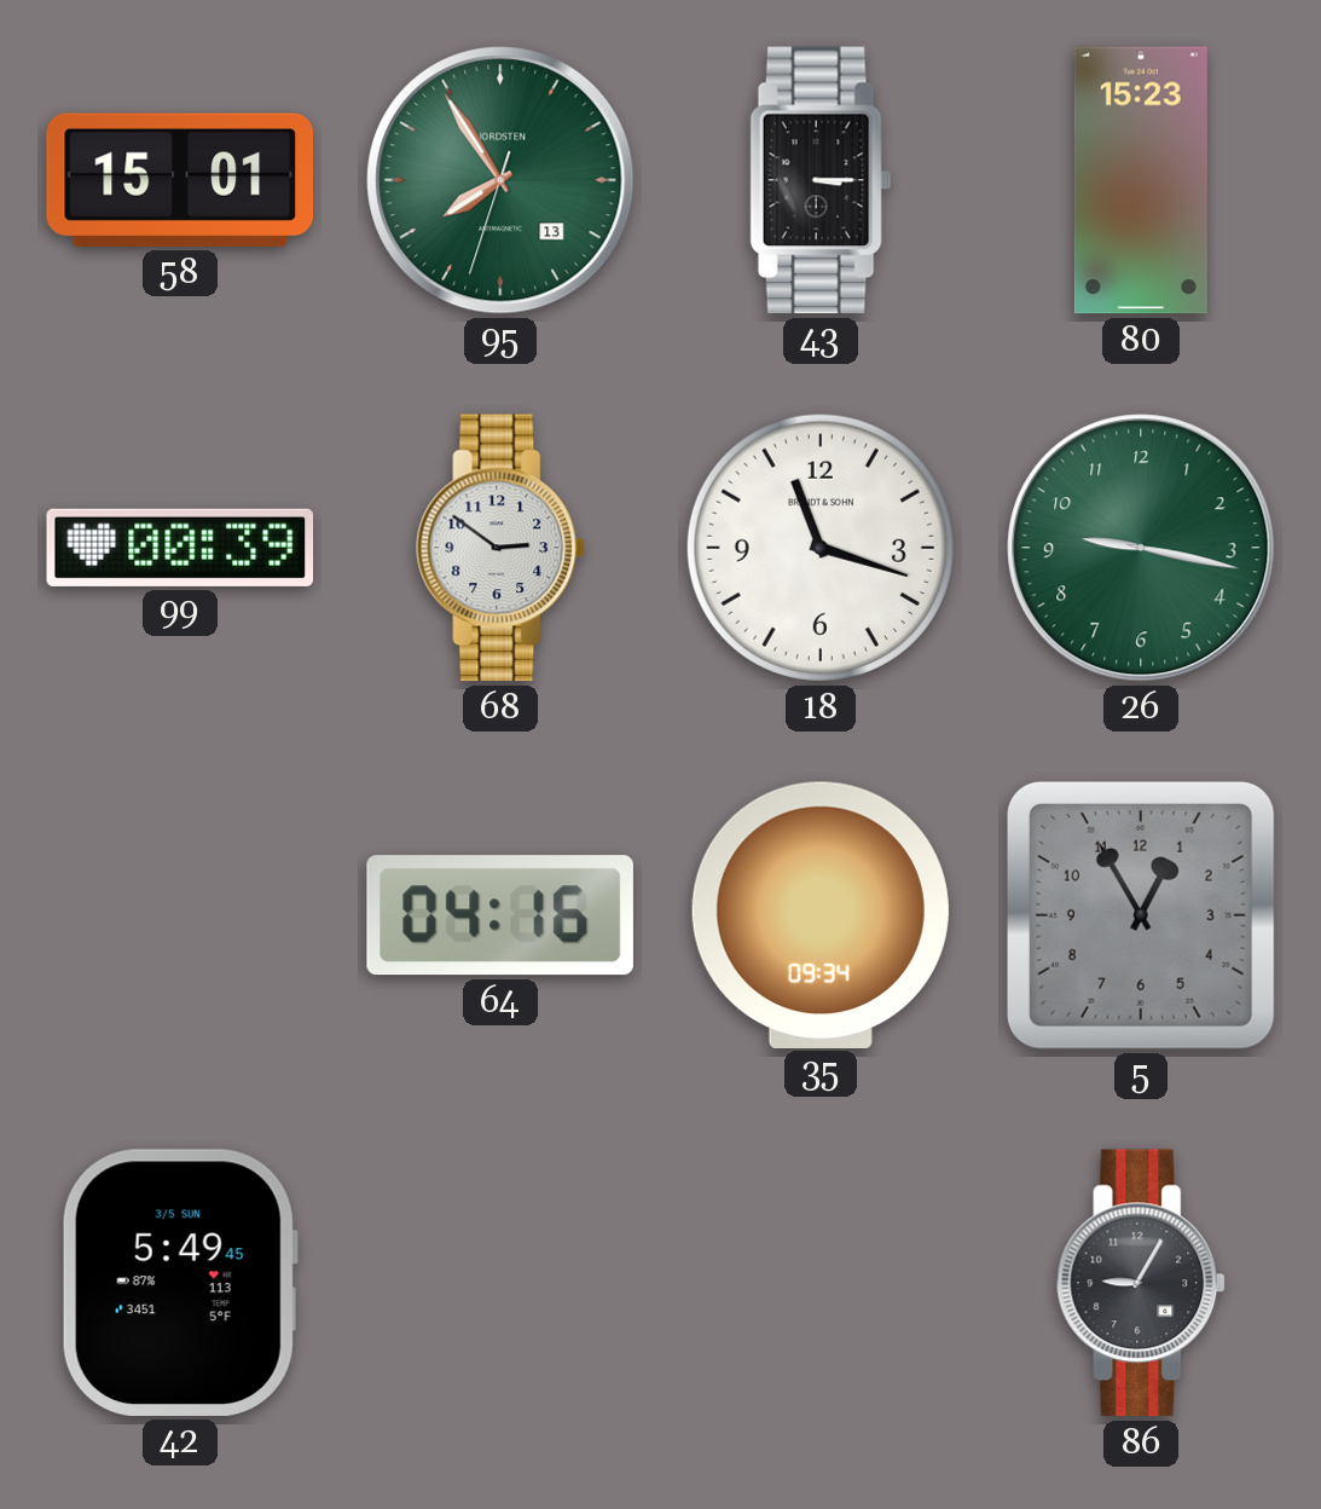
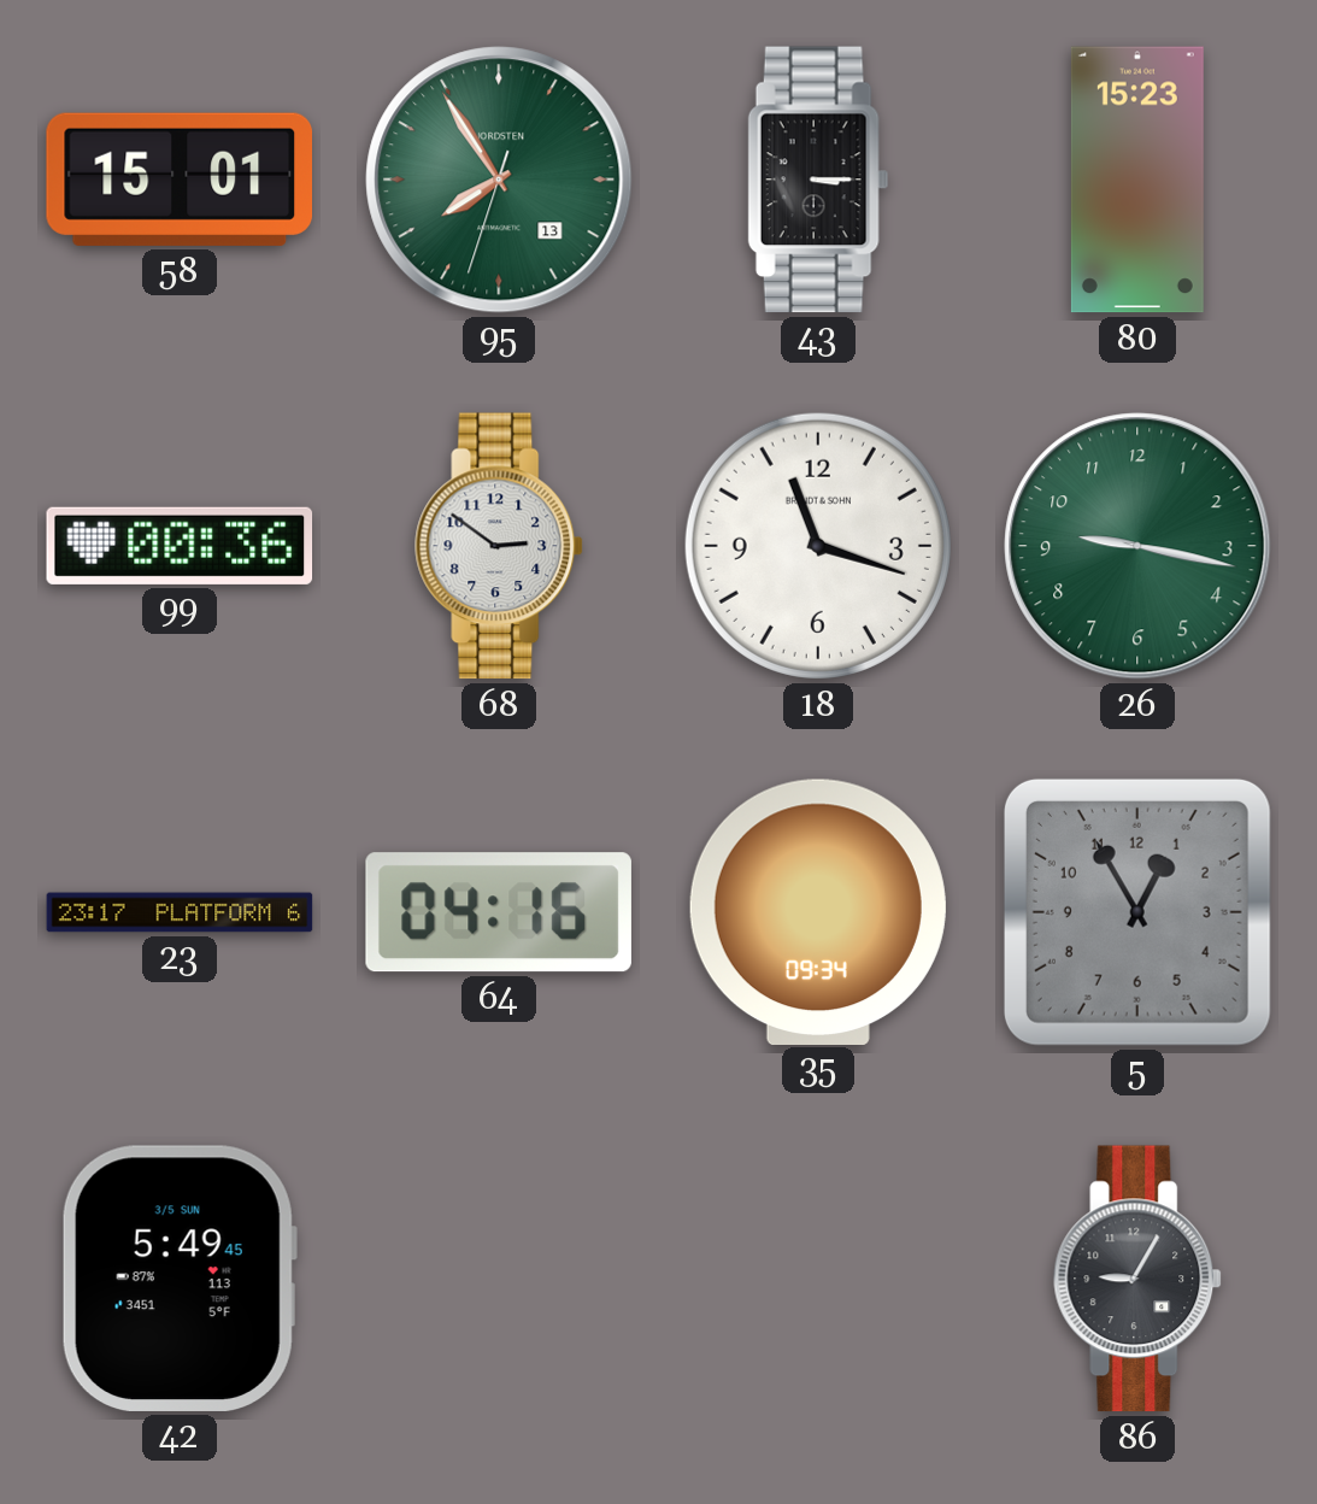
99: 00:39 -> 00:36
23: none -> 23:17
